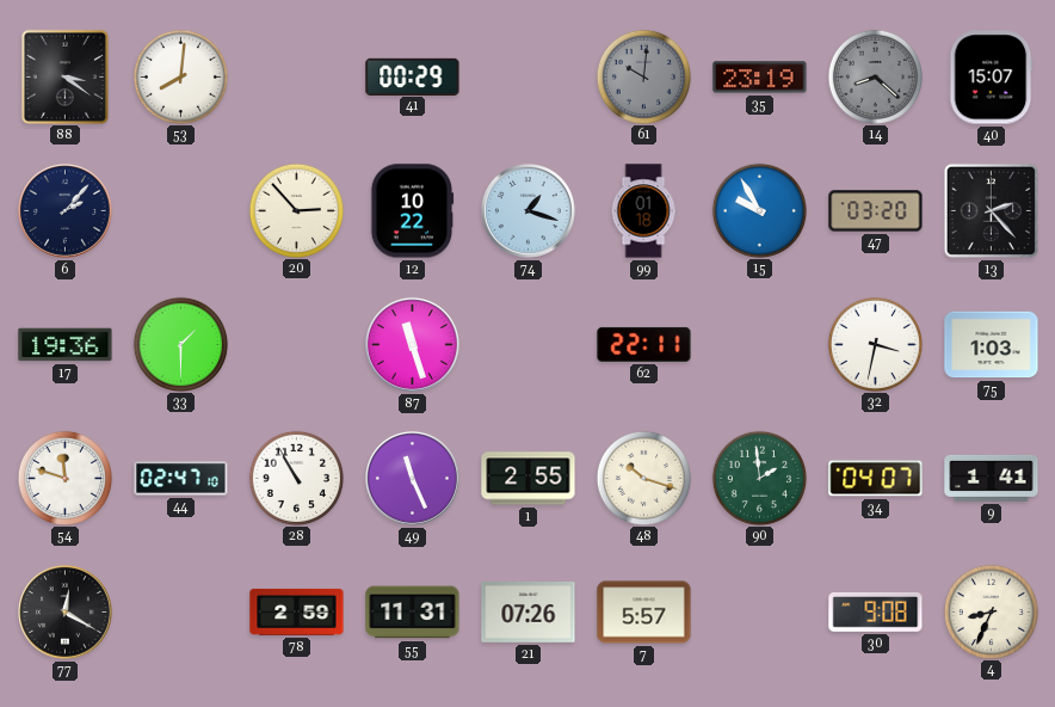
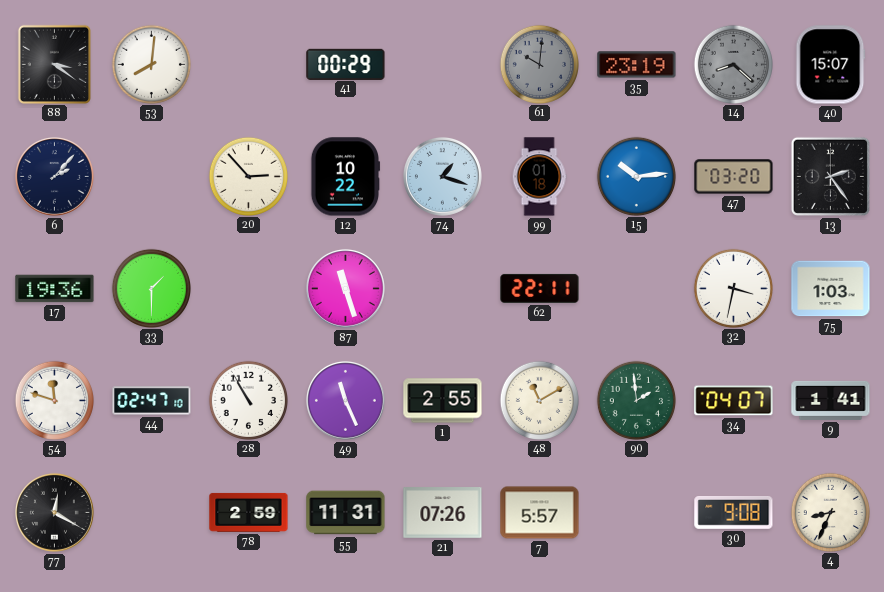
15: 9:55 -> 10:14
13: 2:23 -> 2:24
48: 10:18 -> 11:10
